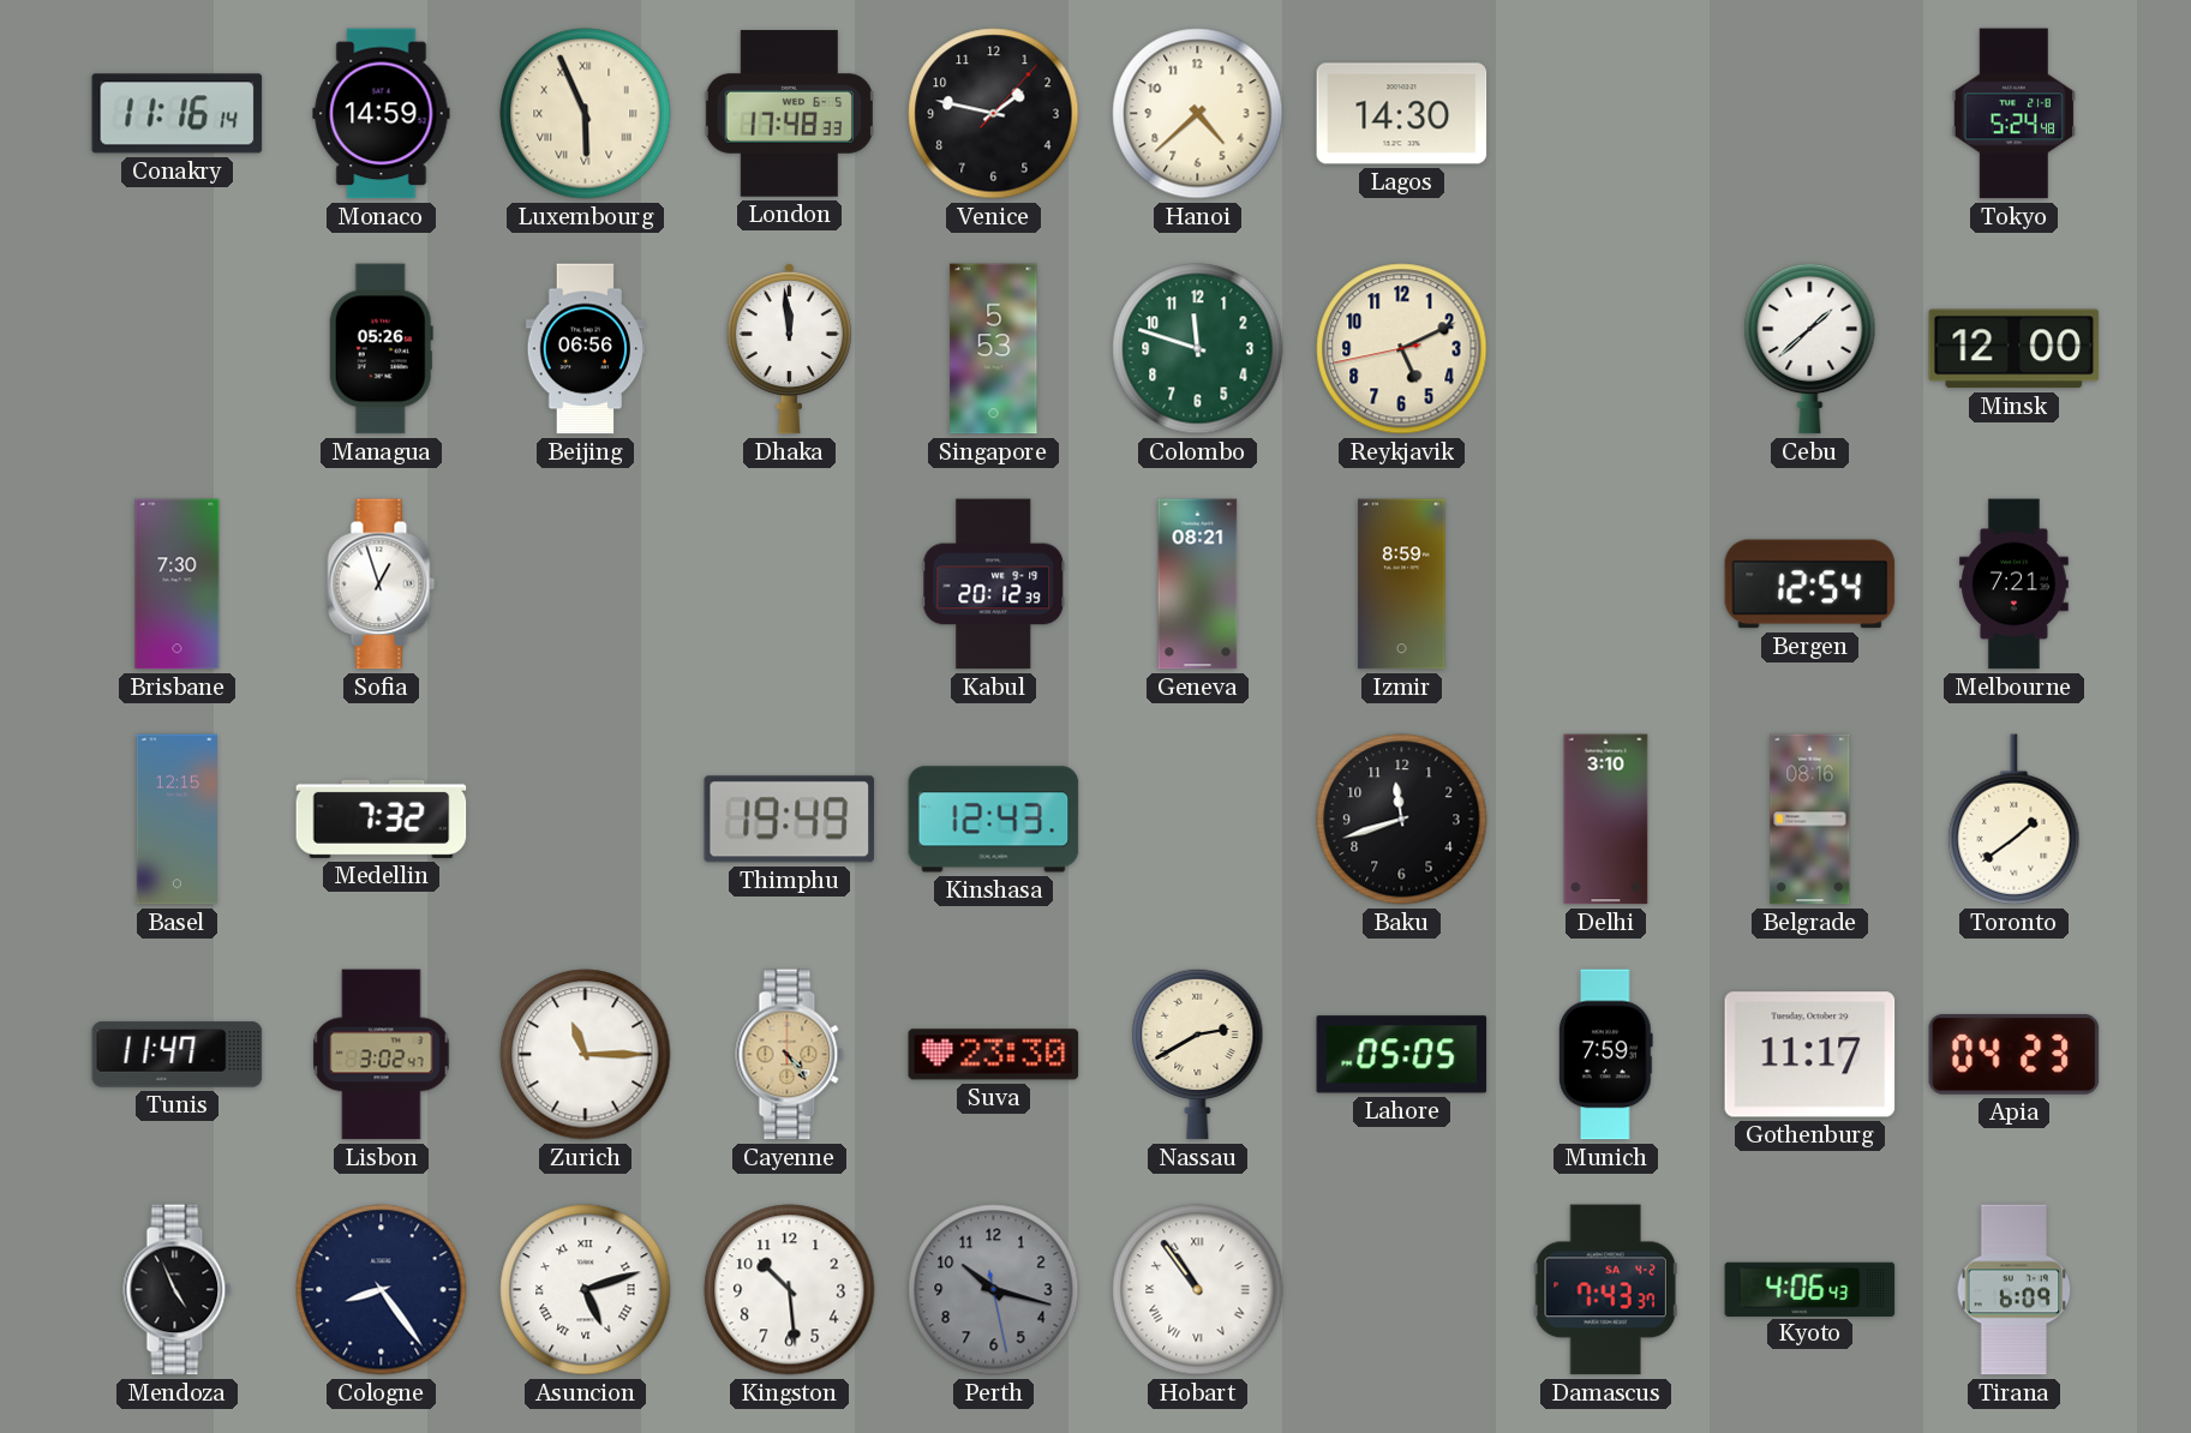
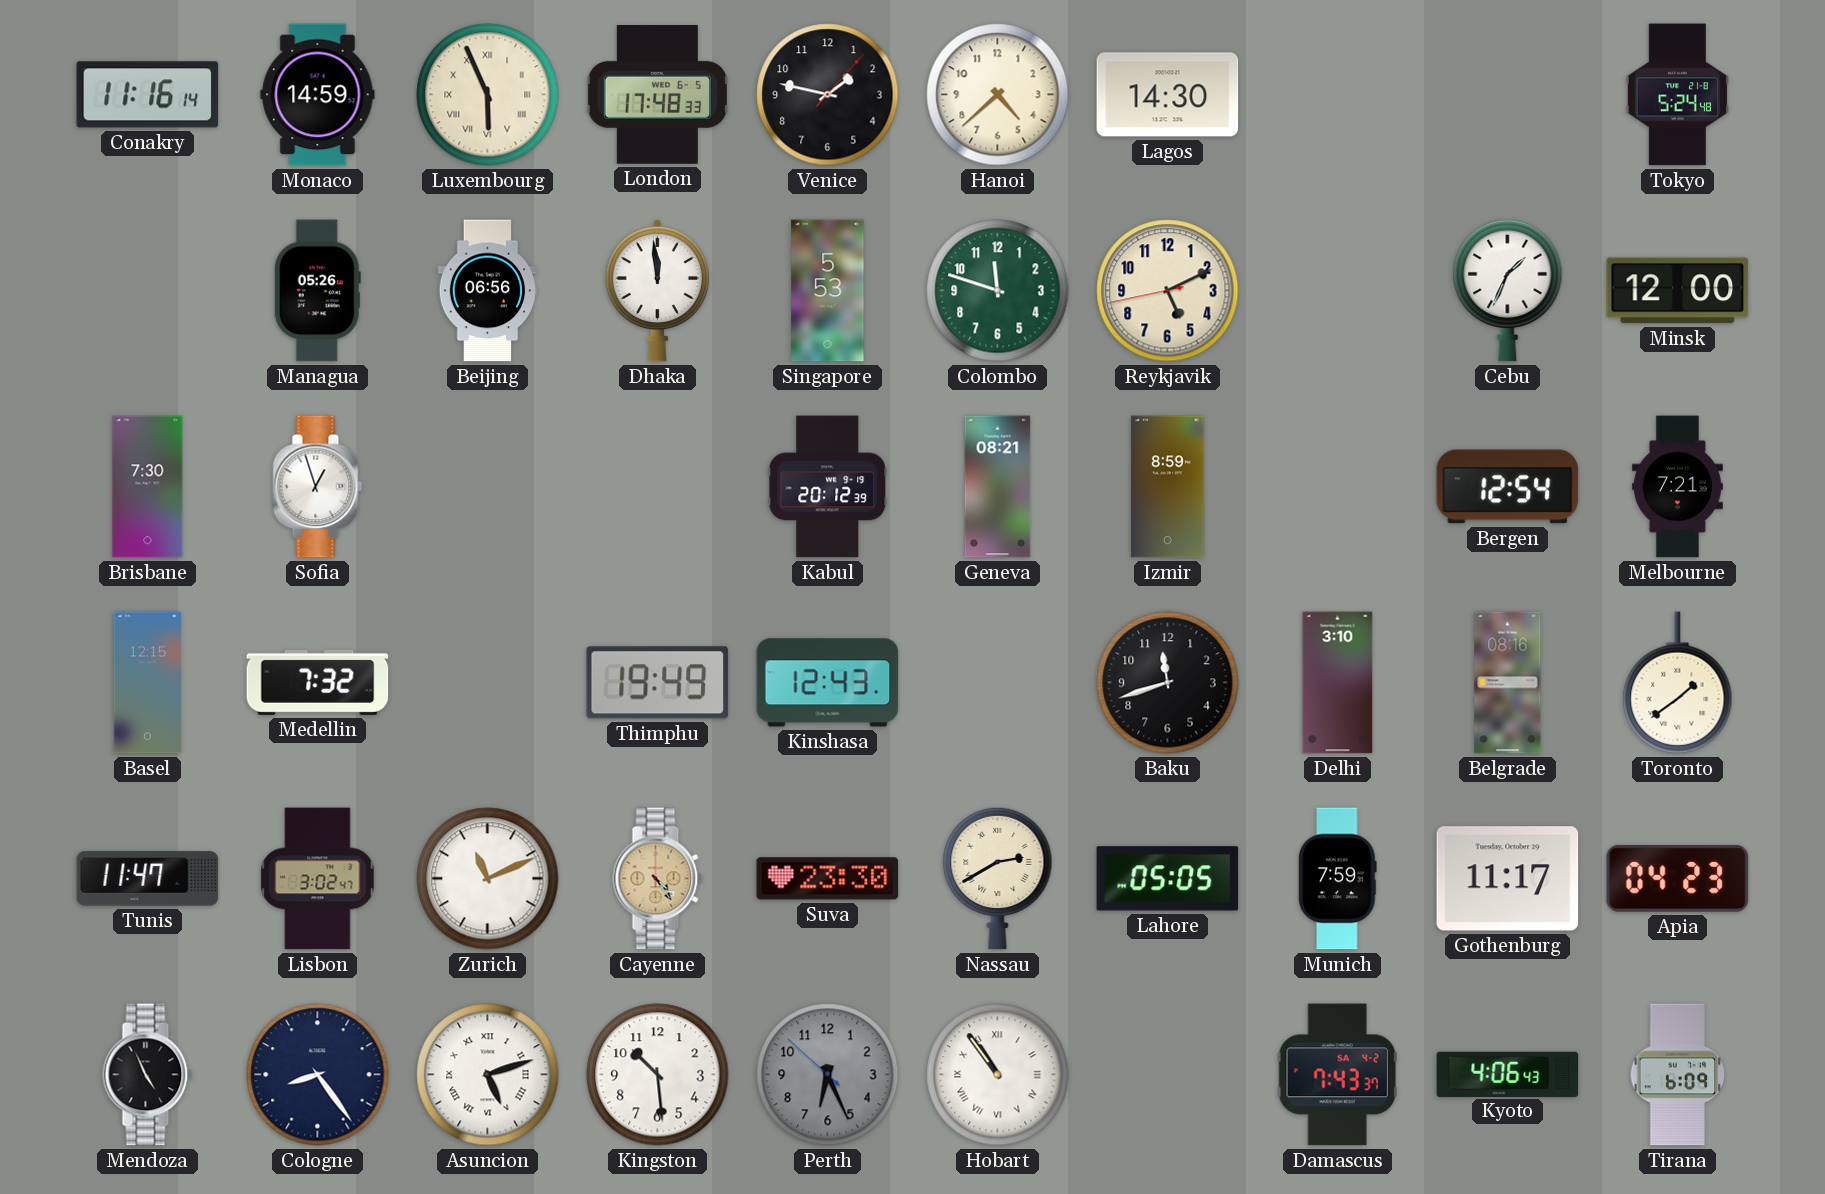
Cebu: 1:38 -> 1:34
Zurich: 11:15 -> 11:11
Perth: 10:17 -> 6:25
